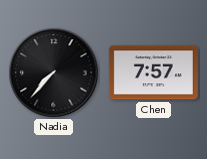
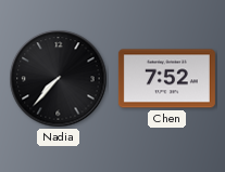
Chen: 7:57 -> 7:52
